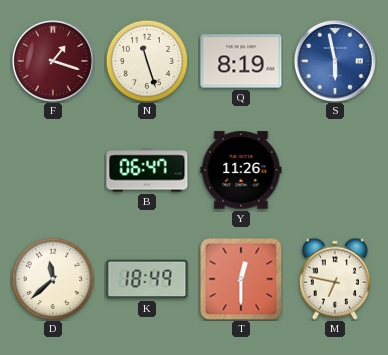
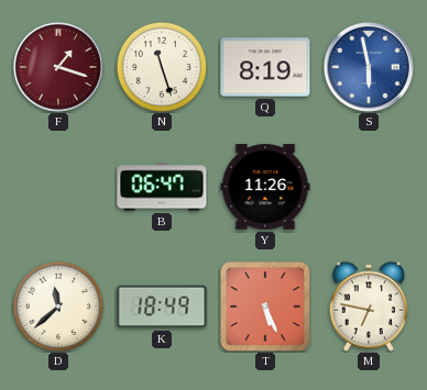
T: 12:30 -> 5:26
